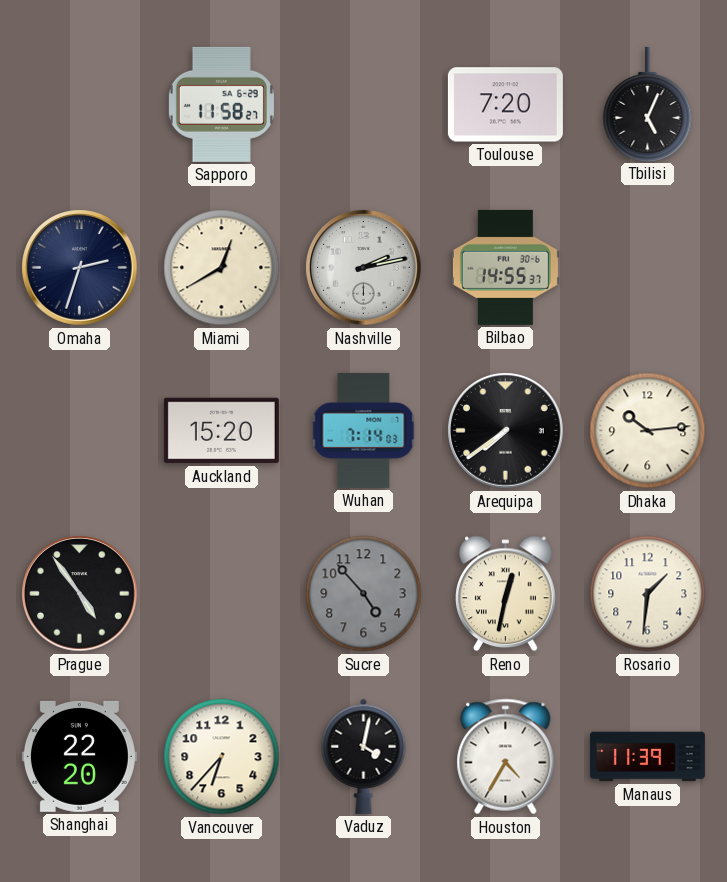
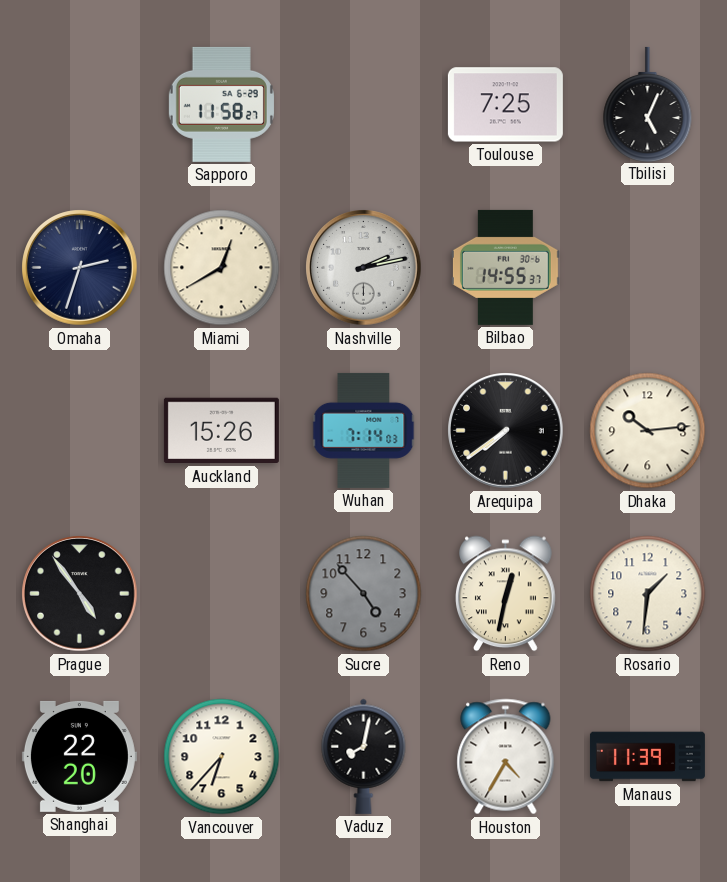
Toulouse: 7:20 -> 7:25
Auckland: 15:20 -> 15:26
Vaduz: 4:02 -> 8:02
